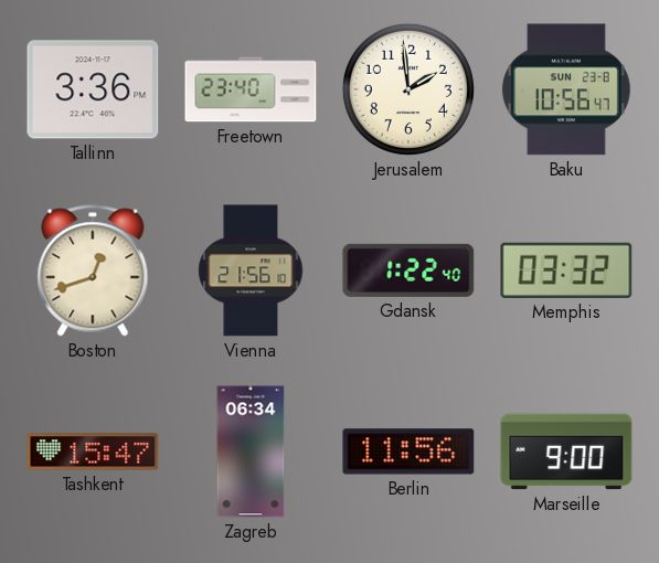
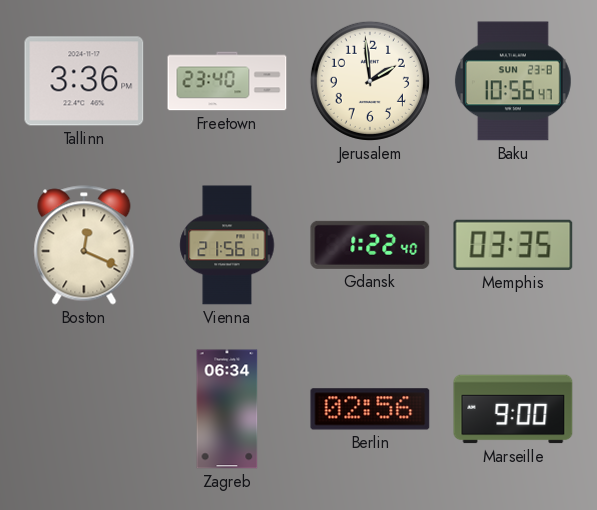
Boston: 12:42 -> 12:19
Memphis: 03:32 -> 03:35
Tashkent: 15:47 -> none
Berlin: 11:56 -> 02:56
